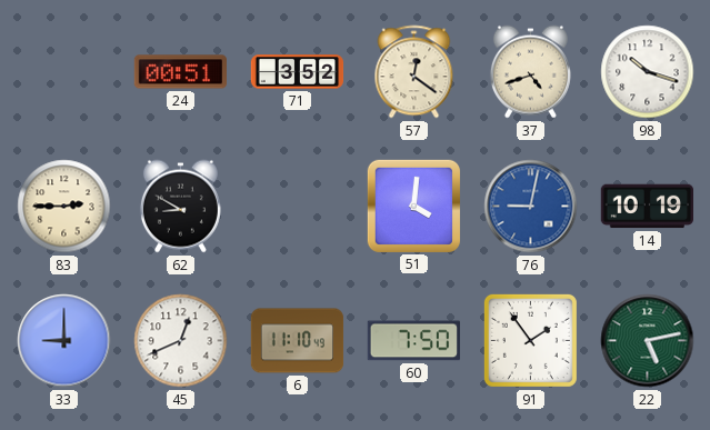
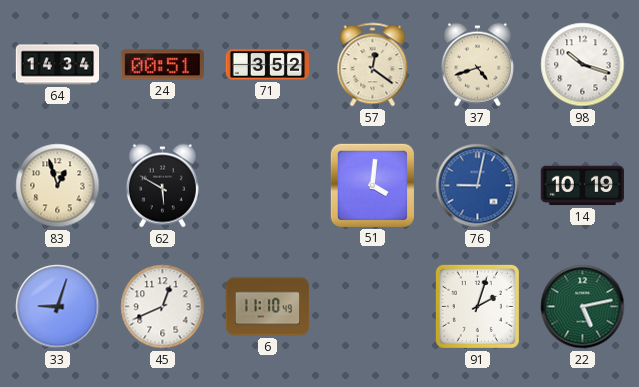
64: none -> 14:34
83: 2:45 -> 12:57
62: 8:50 -> 5:50
33: 9:00 -> 9:03
60: 7:50 -> none
91: 1:54 -> 2:03
